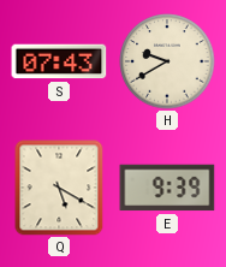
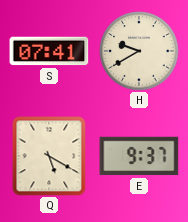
S: 07:43 -> 07:41
E: 9:39 -> 9:37
